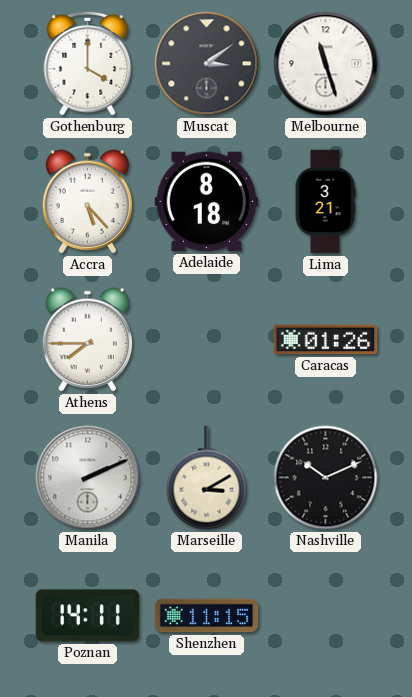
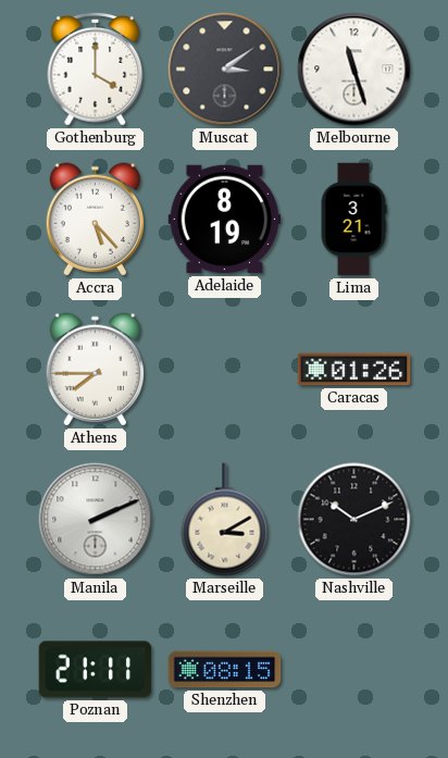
Adelaide: 8:18 -> 8:19
Poznan: 14:11 -> 21:11
Shenzhen: 11:15 -> 08:15
